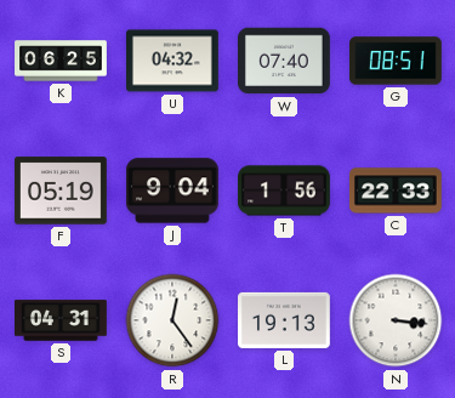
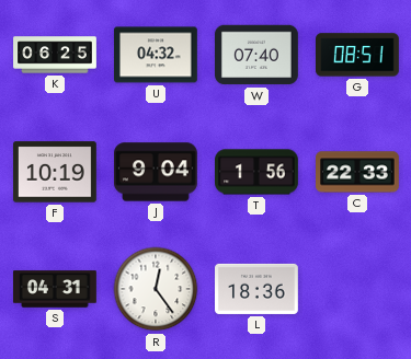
F: 05:19 -> 10:19
L: 19:13 -> 18:36
N: 3:16 -> none
